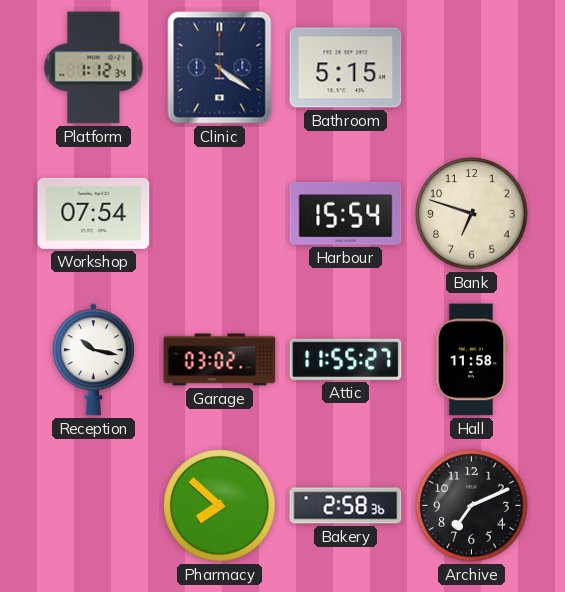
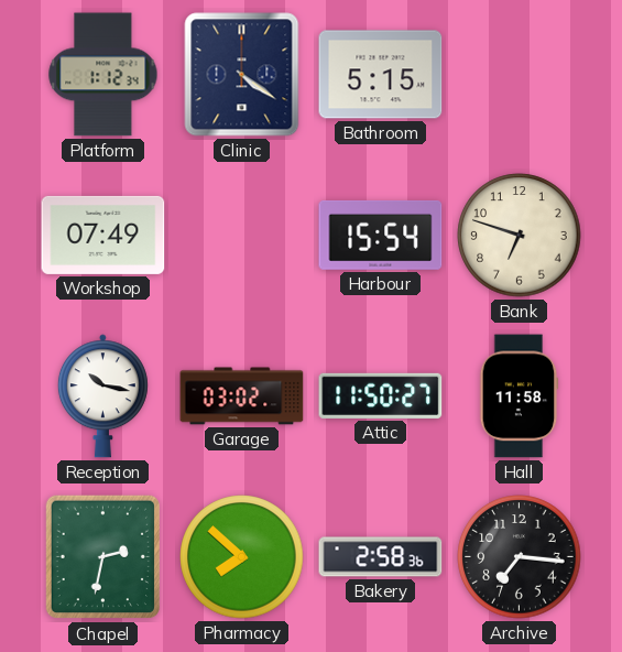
Workshop: 07:54 -> 07:49
Attic: 11:55 -> 11:50
Chapel: none -> 2:32
Archive: 7:11 -> 7:16
